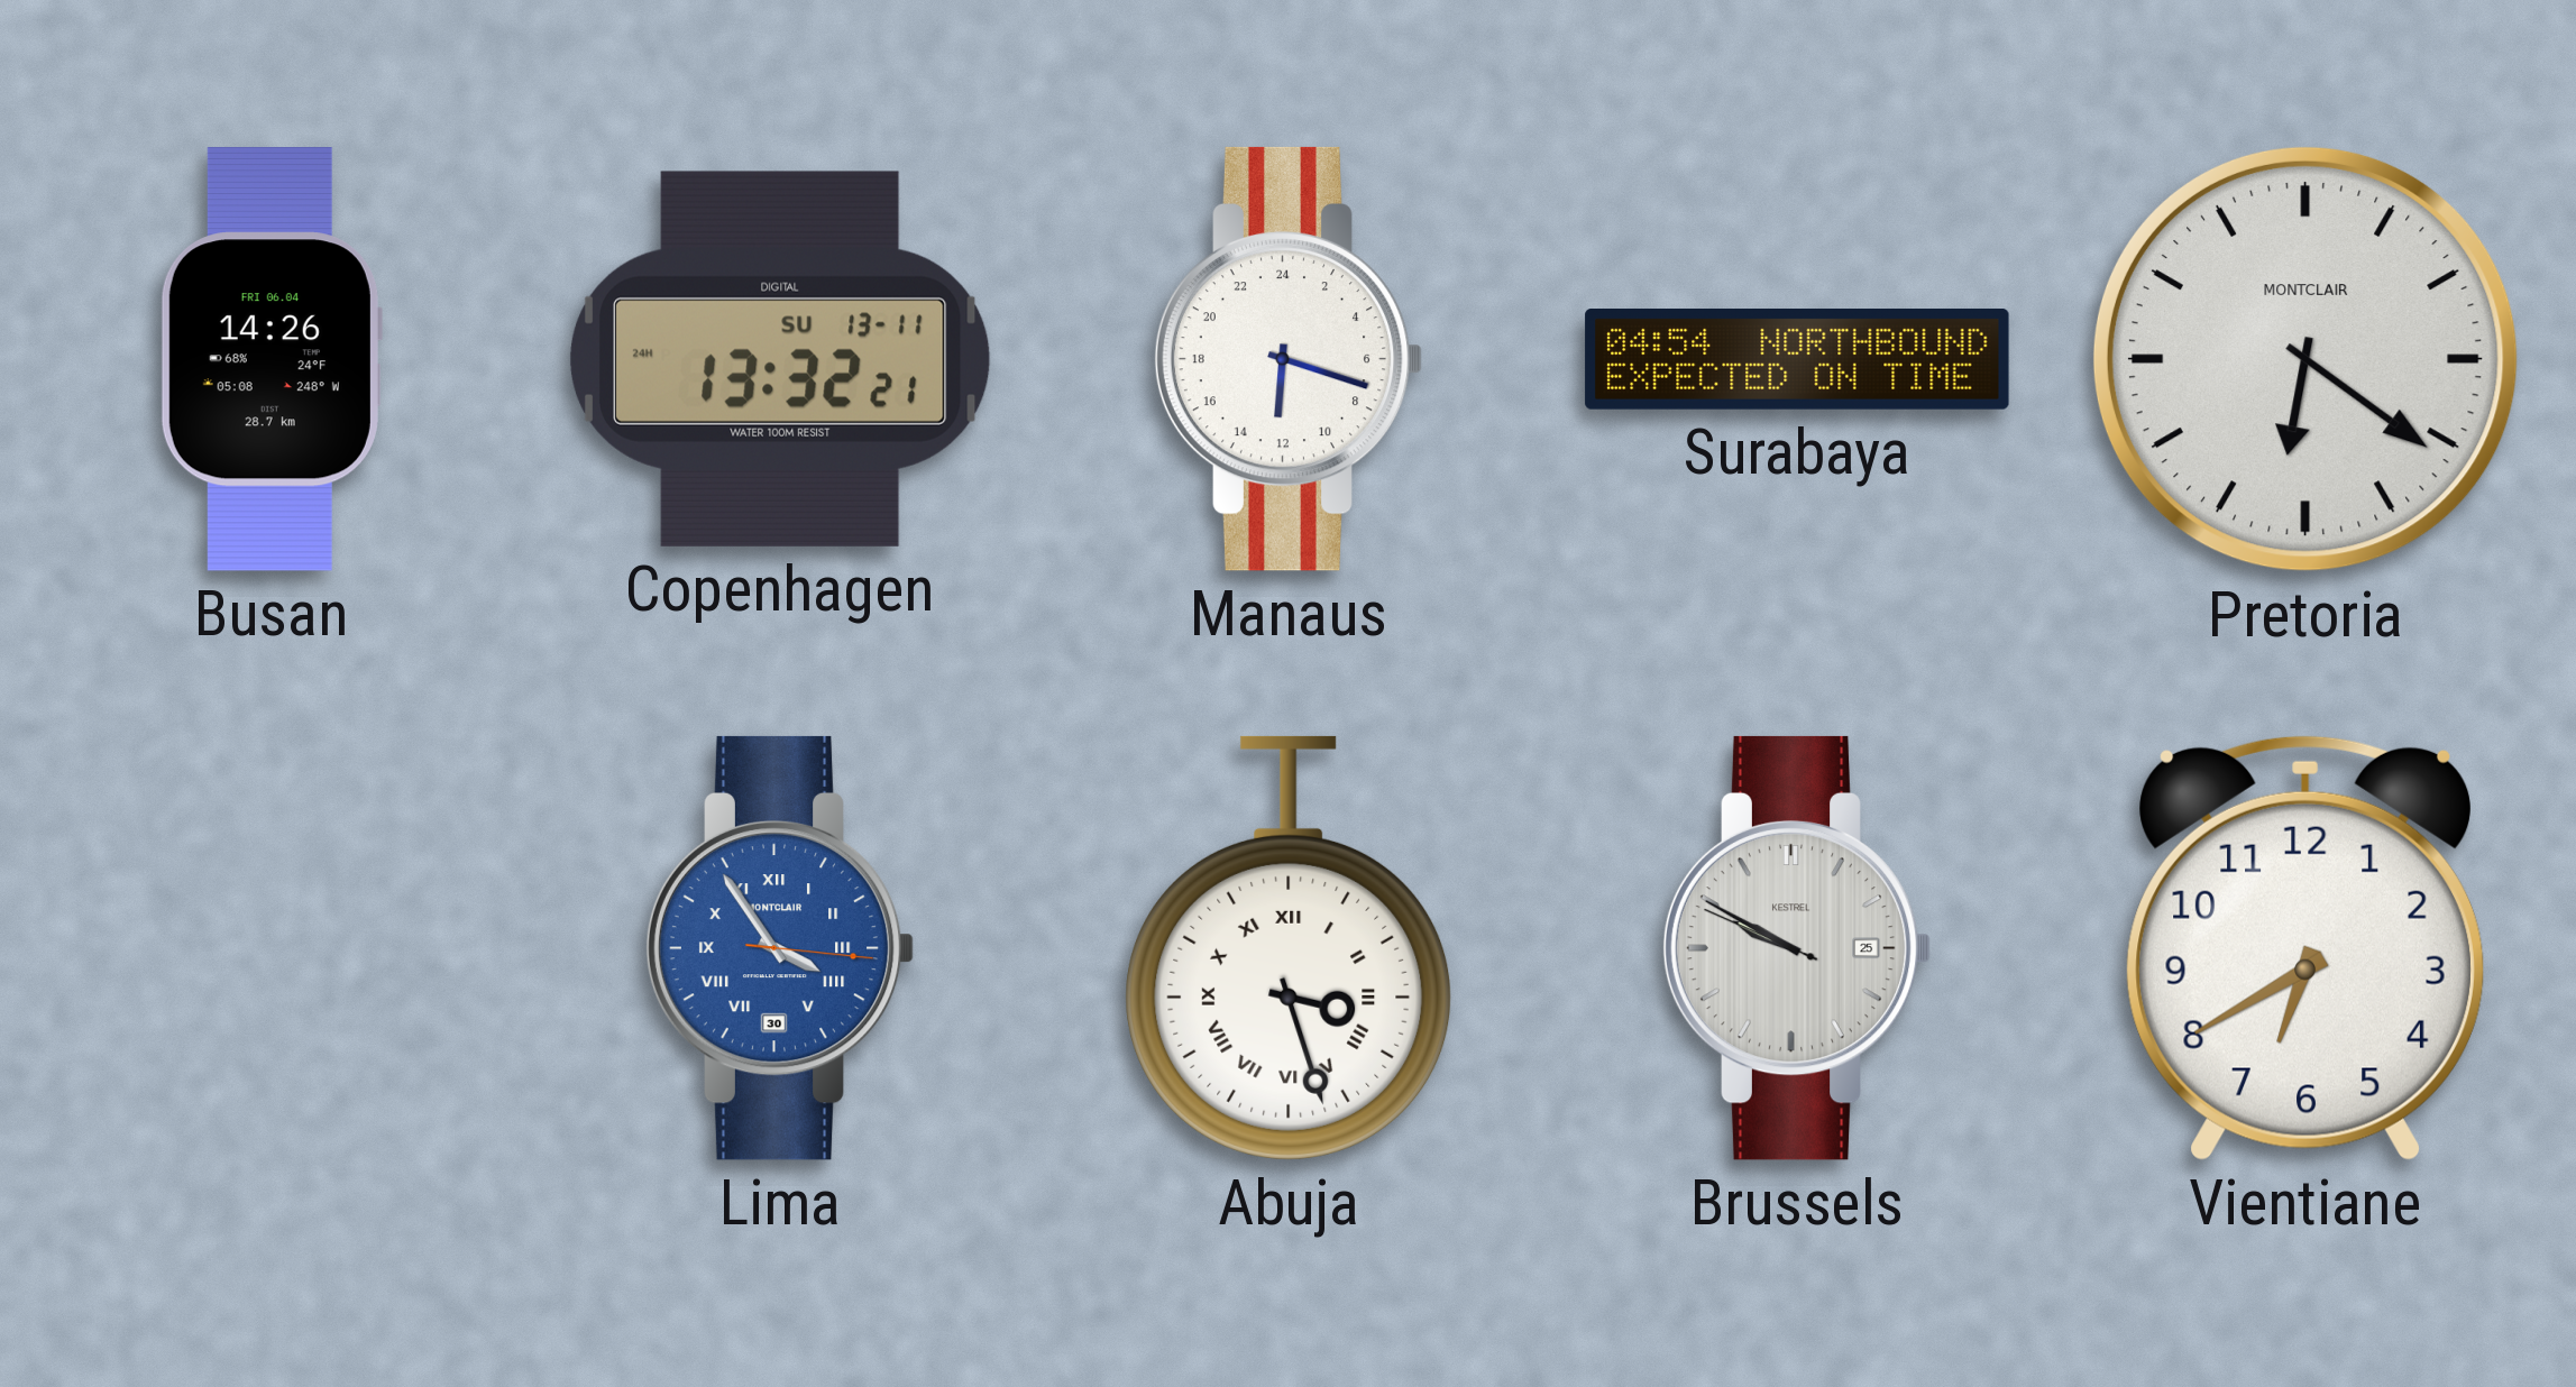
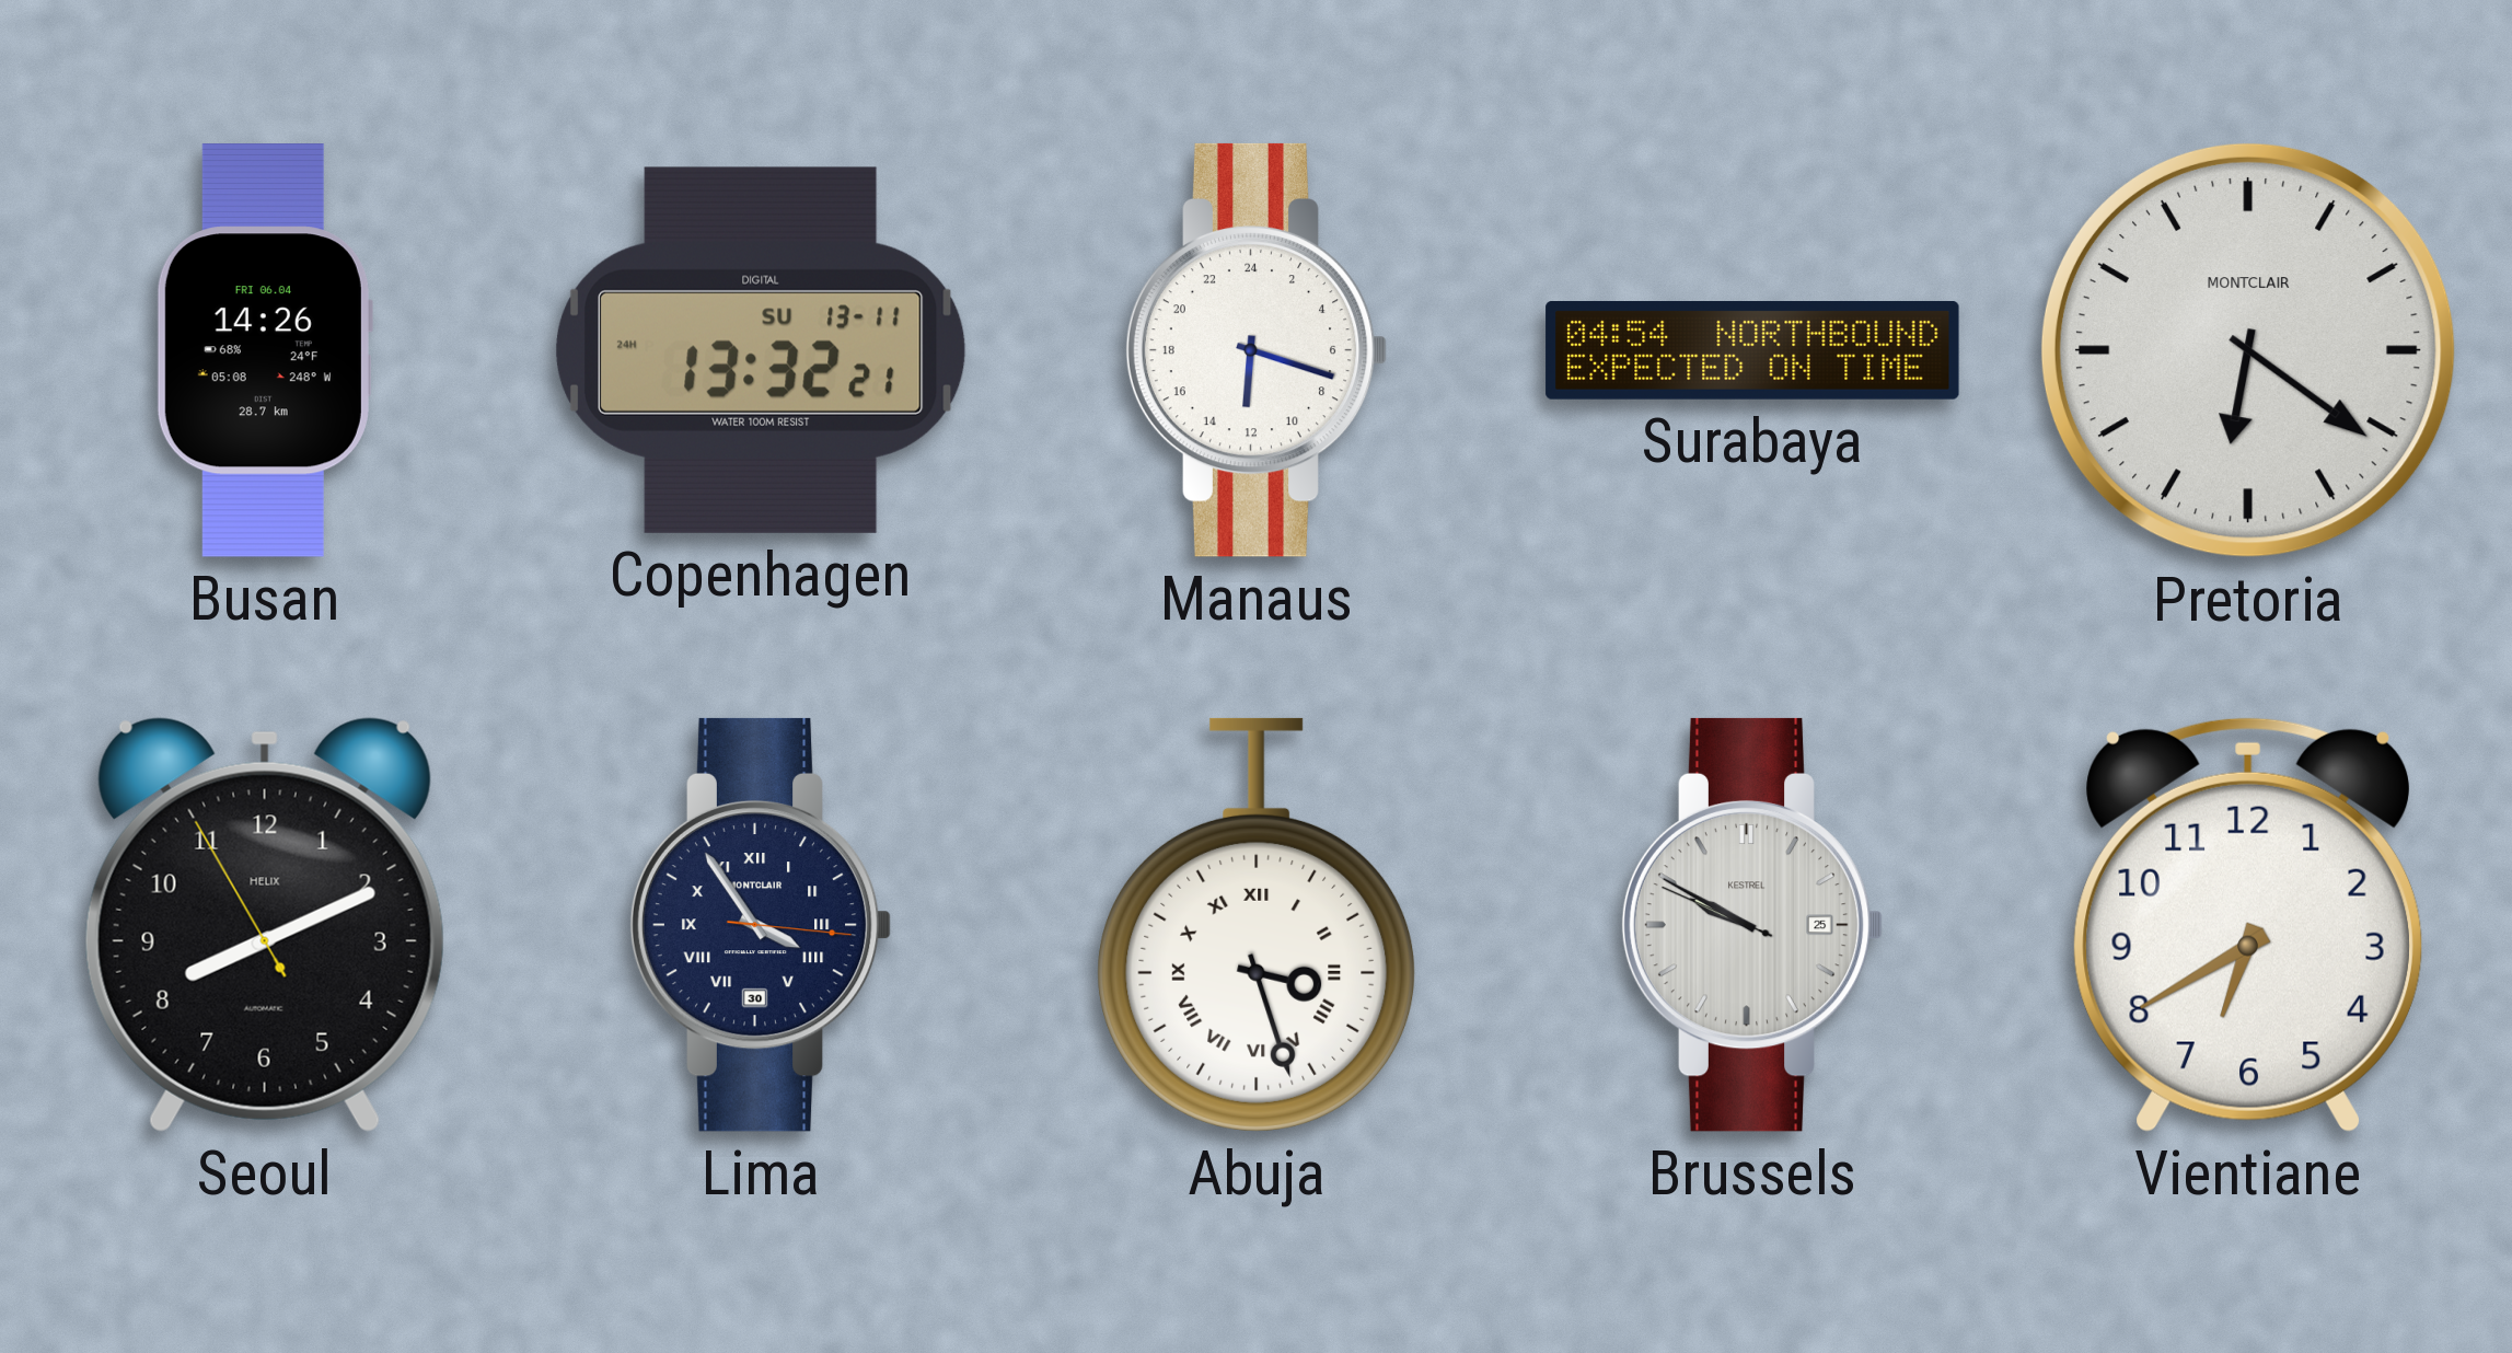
Seoul: none -> 8:10
Lima dial: blue -> navy
